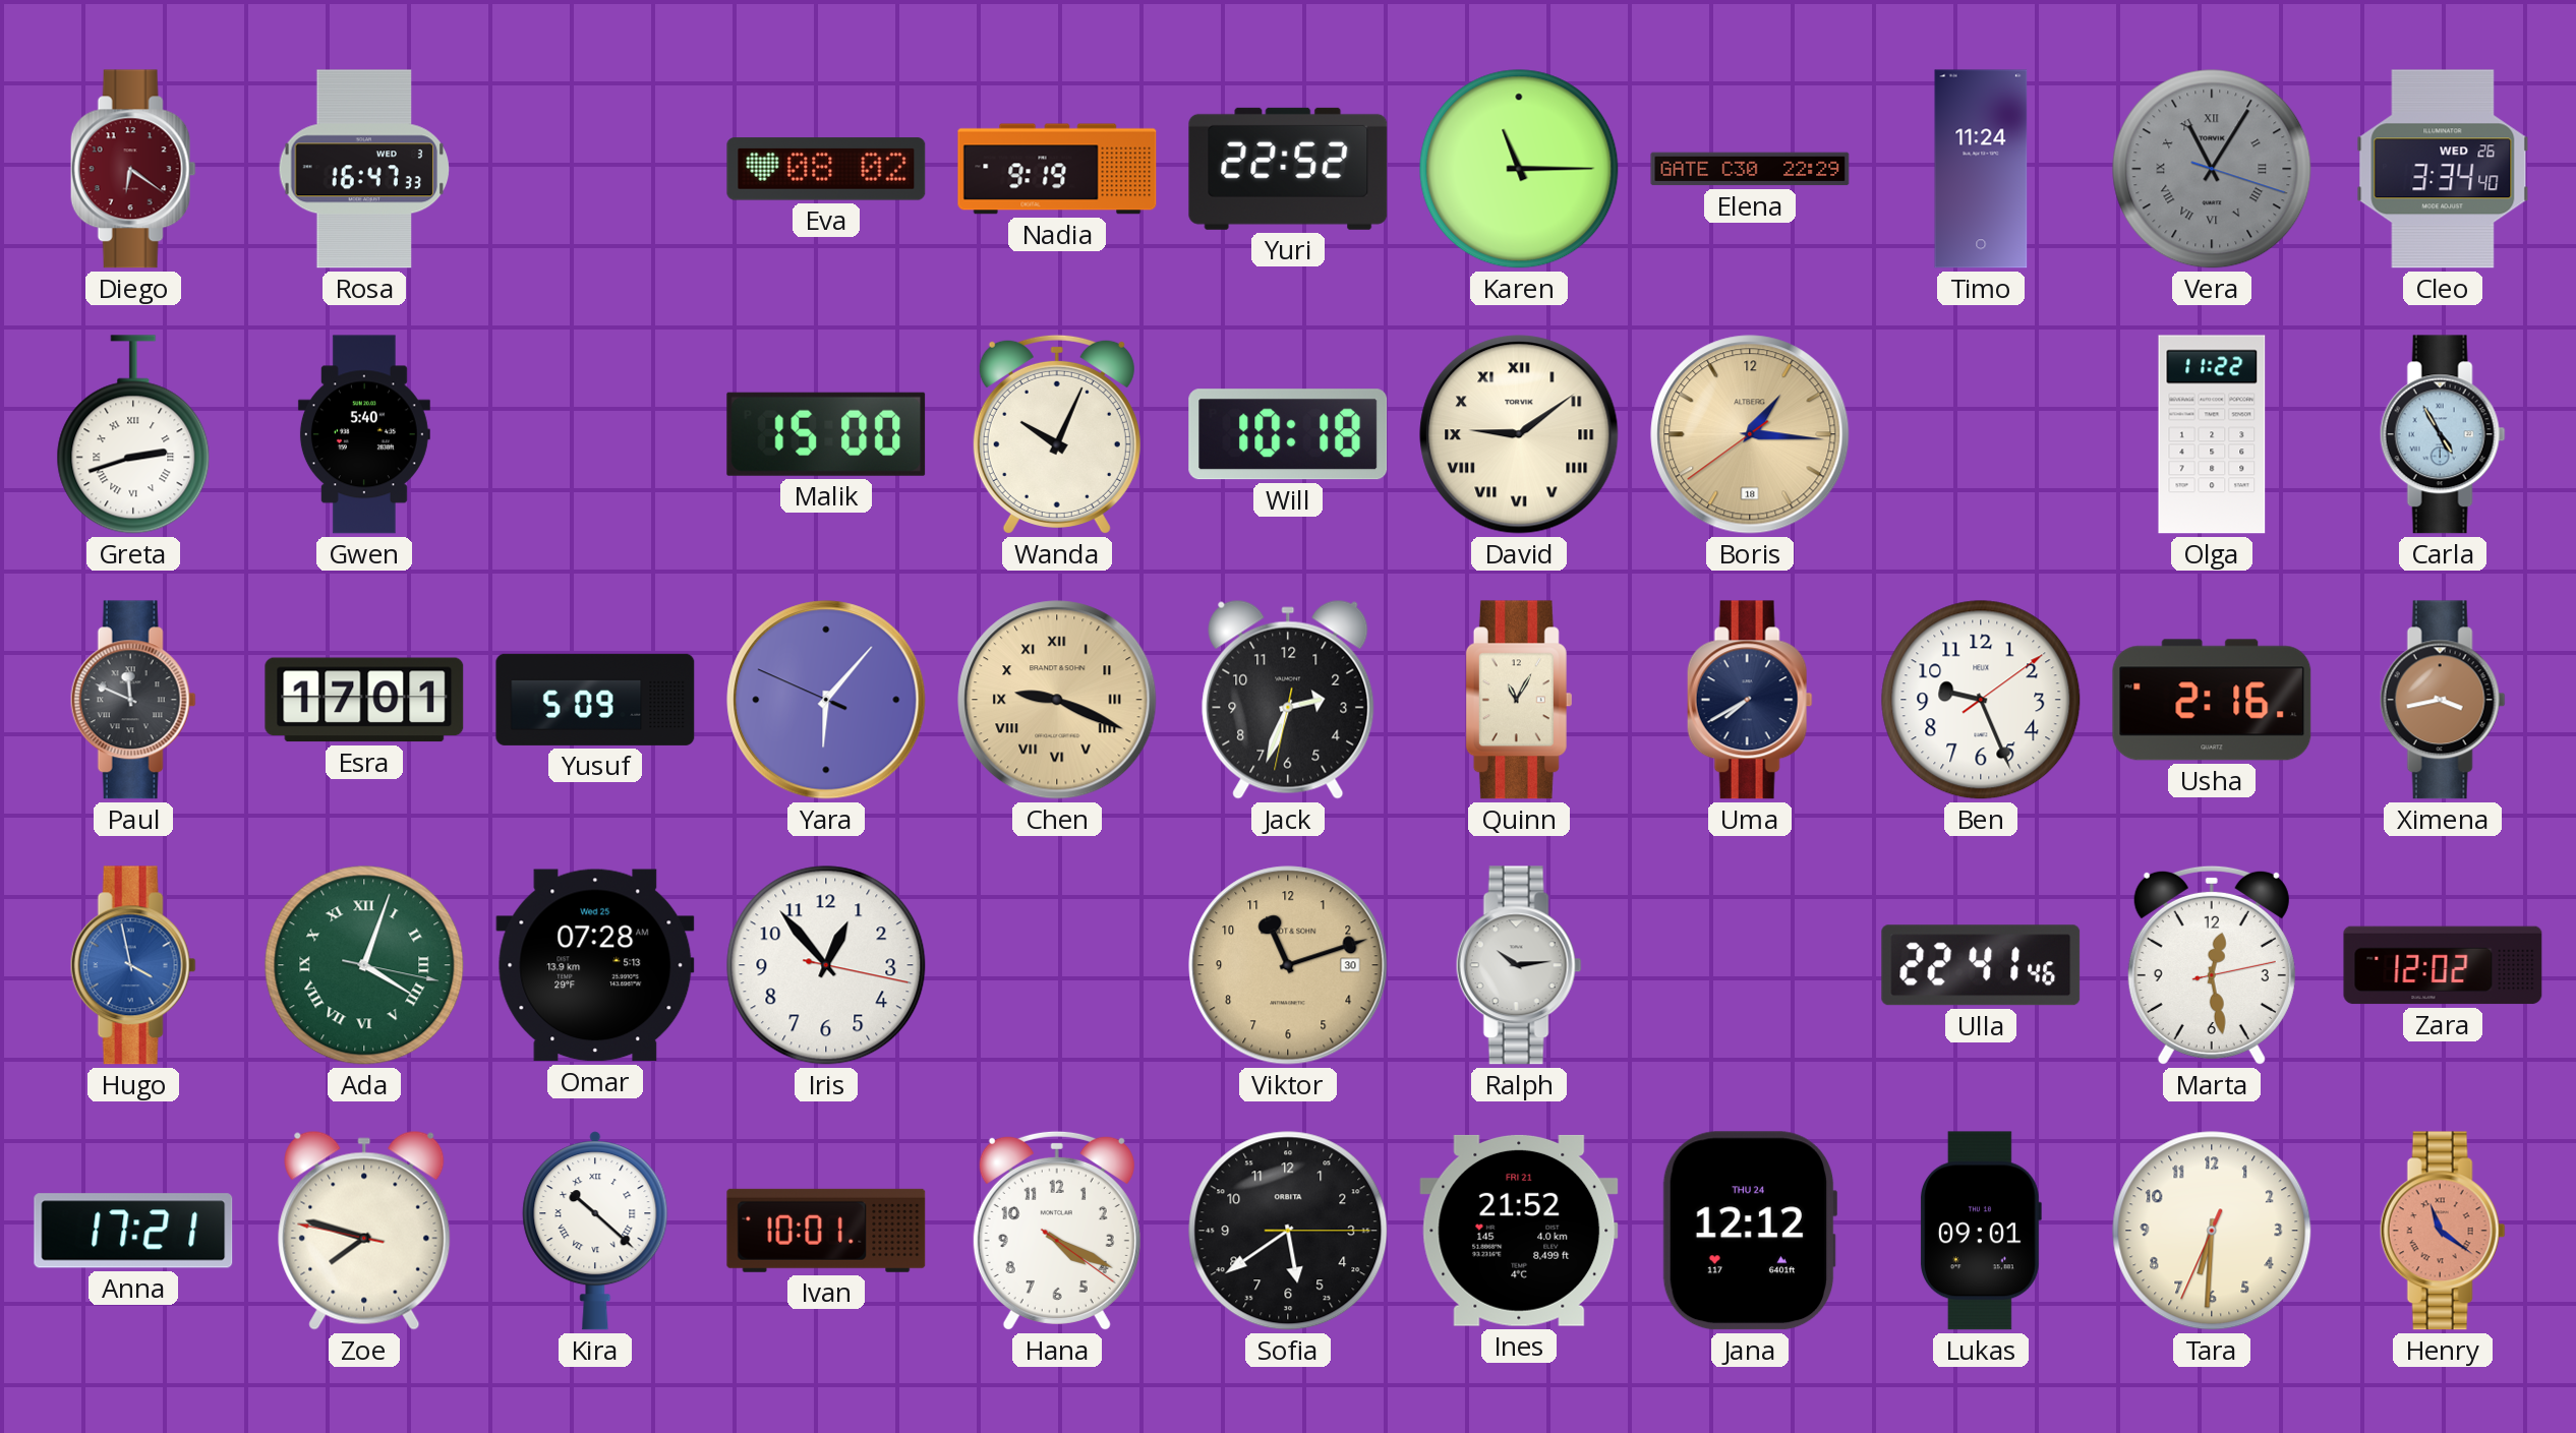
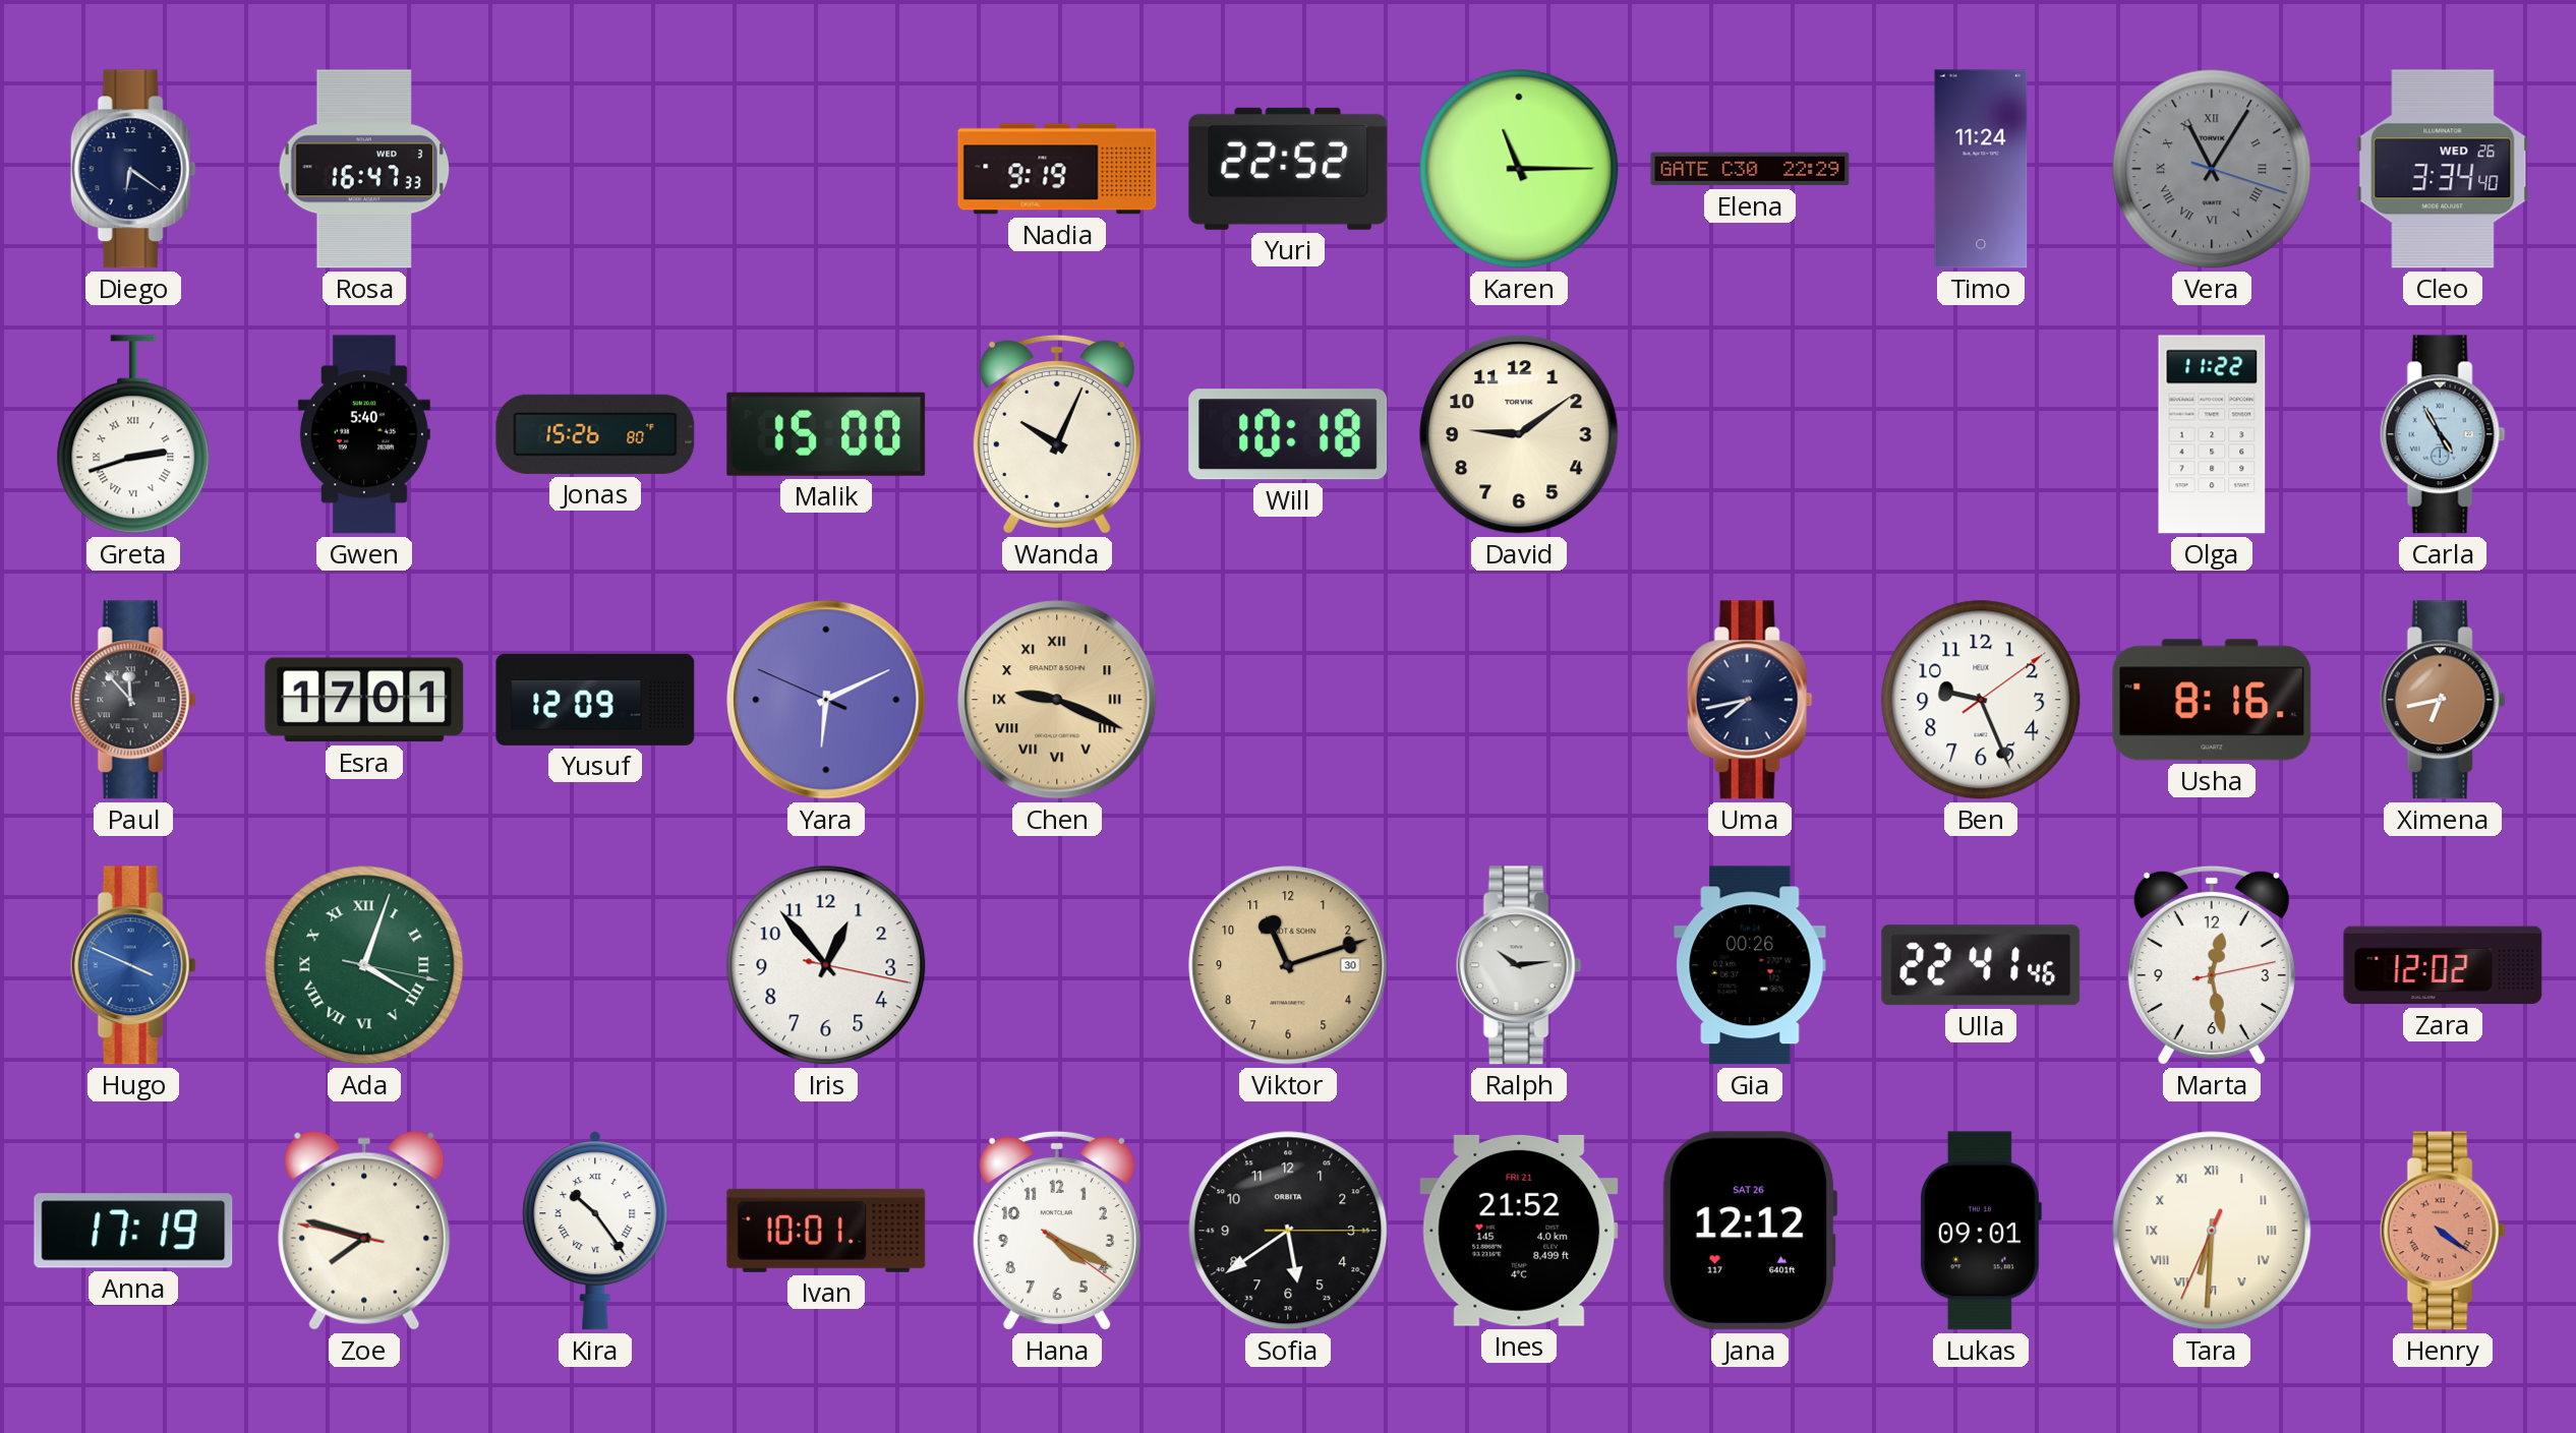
Diego dial: burgundy -> navy
Eva: 08:02 -> none
Jonas: none -> 15:26
David numerals: Roman -> Arabic
Boris: 1:15 -> none
Paul: 11:49 -> 11:53
Yusuf: 5:09 -> 12:09
Yara: 6:06 -> 6:10
Jack: 2:33 -> none
Quinn: 11:05 -> none
Uma: 7:40 -> 7:43
Usha: 2:16 -> 8:16
Ximena: 3:43 -> 6:43
Hugo: 3:58 -> 3:49
Omar: 07:28 -> none
Gia: none -> 00:26
Anna: 17:21 -> 17:19
Kira: 10:22 -> 10:24
Jana date: THU 24 -> SAT 26
Tara numerals: Arabic -> Roman
Henry: 11:21 -> 4:21
